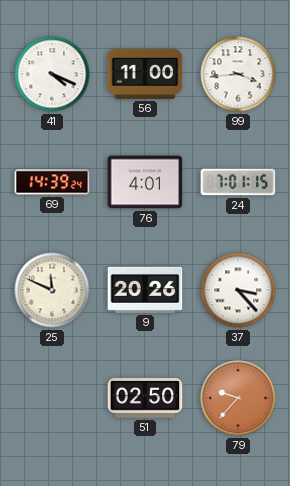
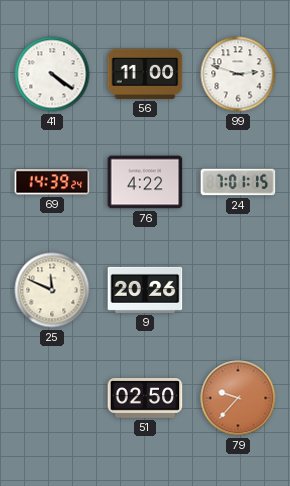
41: 4:19 -> 4:21
99: 3:44 -> 2:48
76: 4:01 -> 4:22
37: 3:23 -> none
